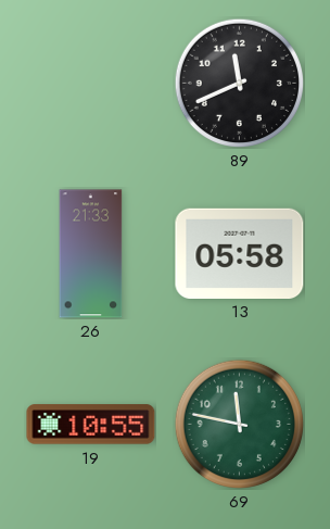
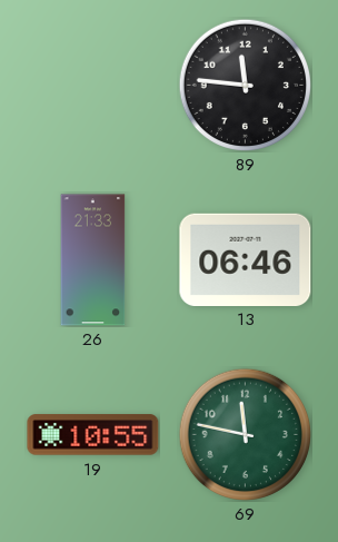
89: 11:41 -> 11:46
13: 05:58 -> 06:46
